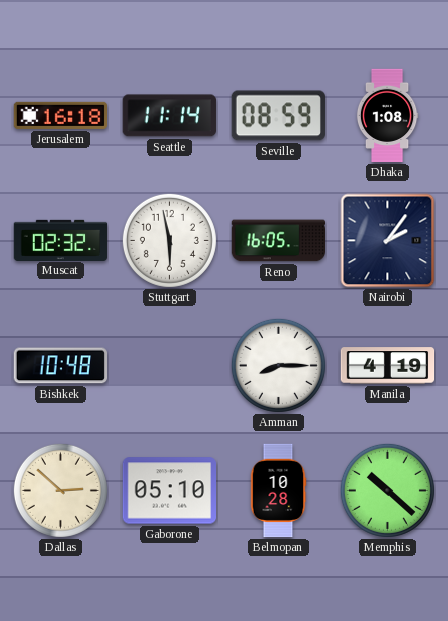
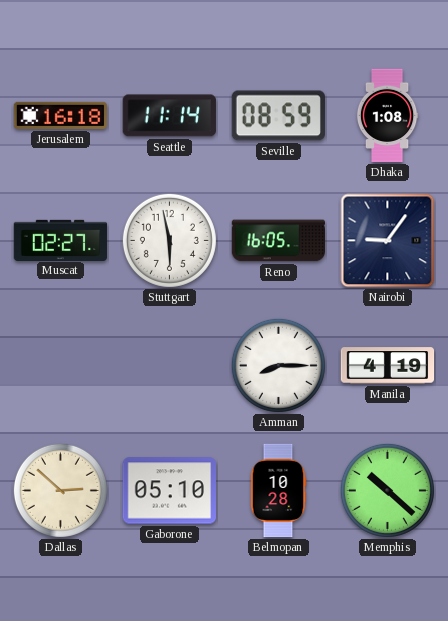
Muscat: 02:32 -> 02:27
Nairobi: 2:06 -> 9:06
Bishkek: 10:48 -> none
